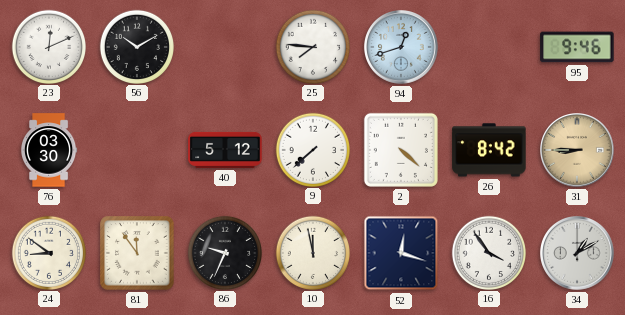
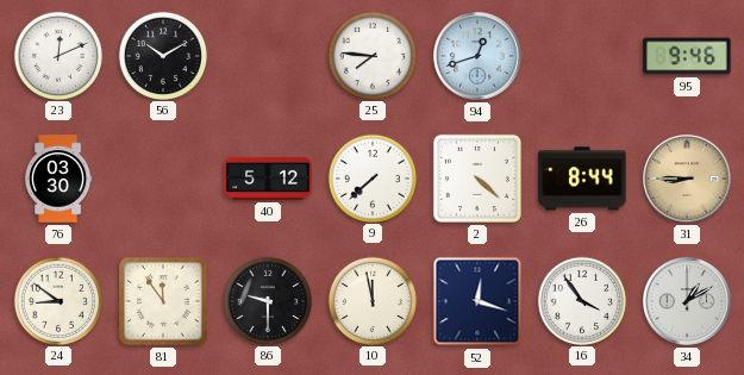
26: 8:42 -> 8:44
86: 9:34 -> 9:30
